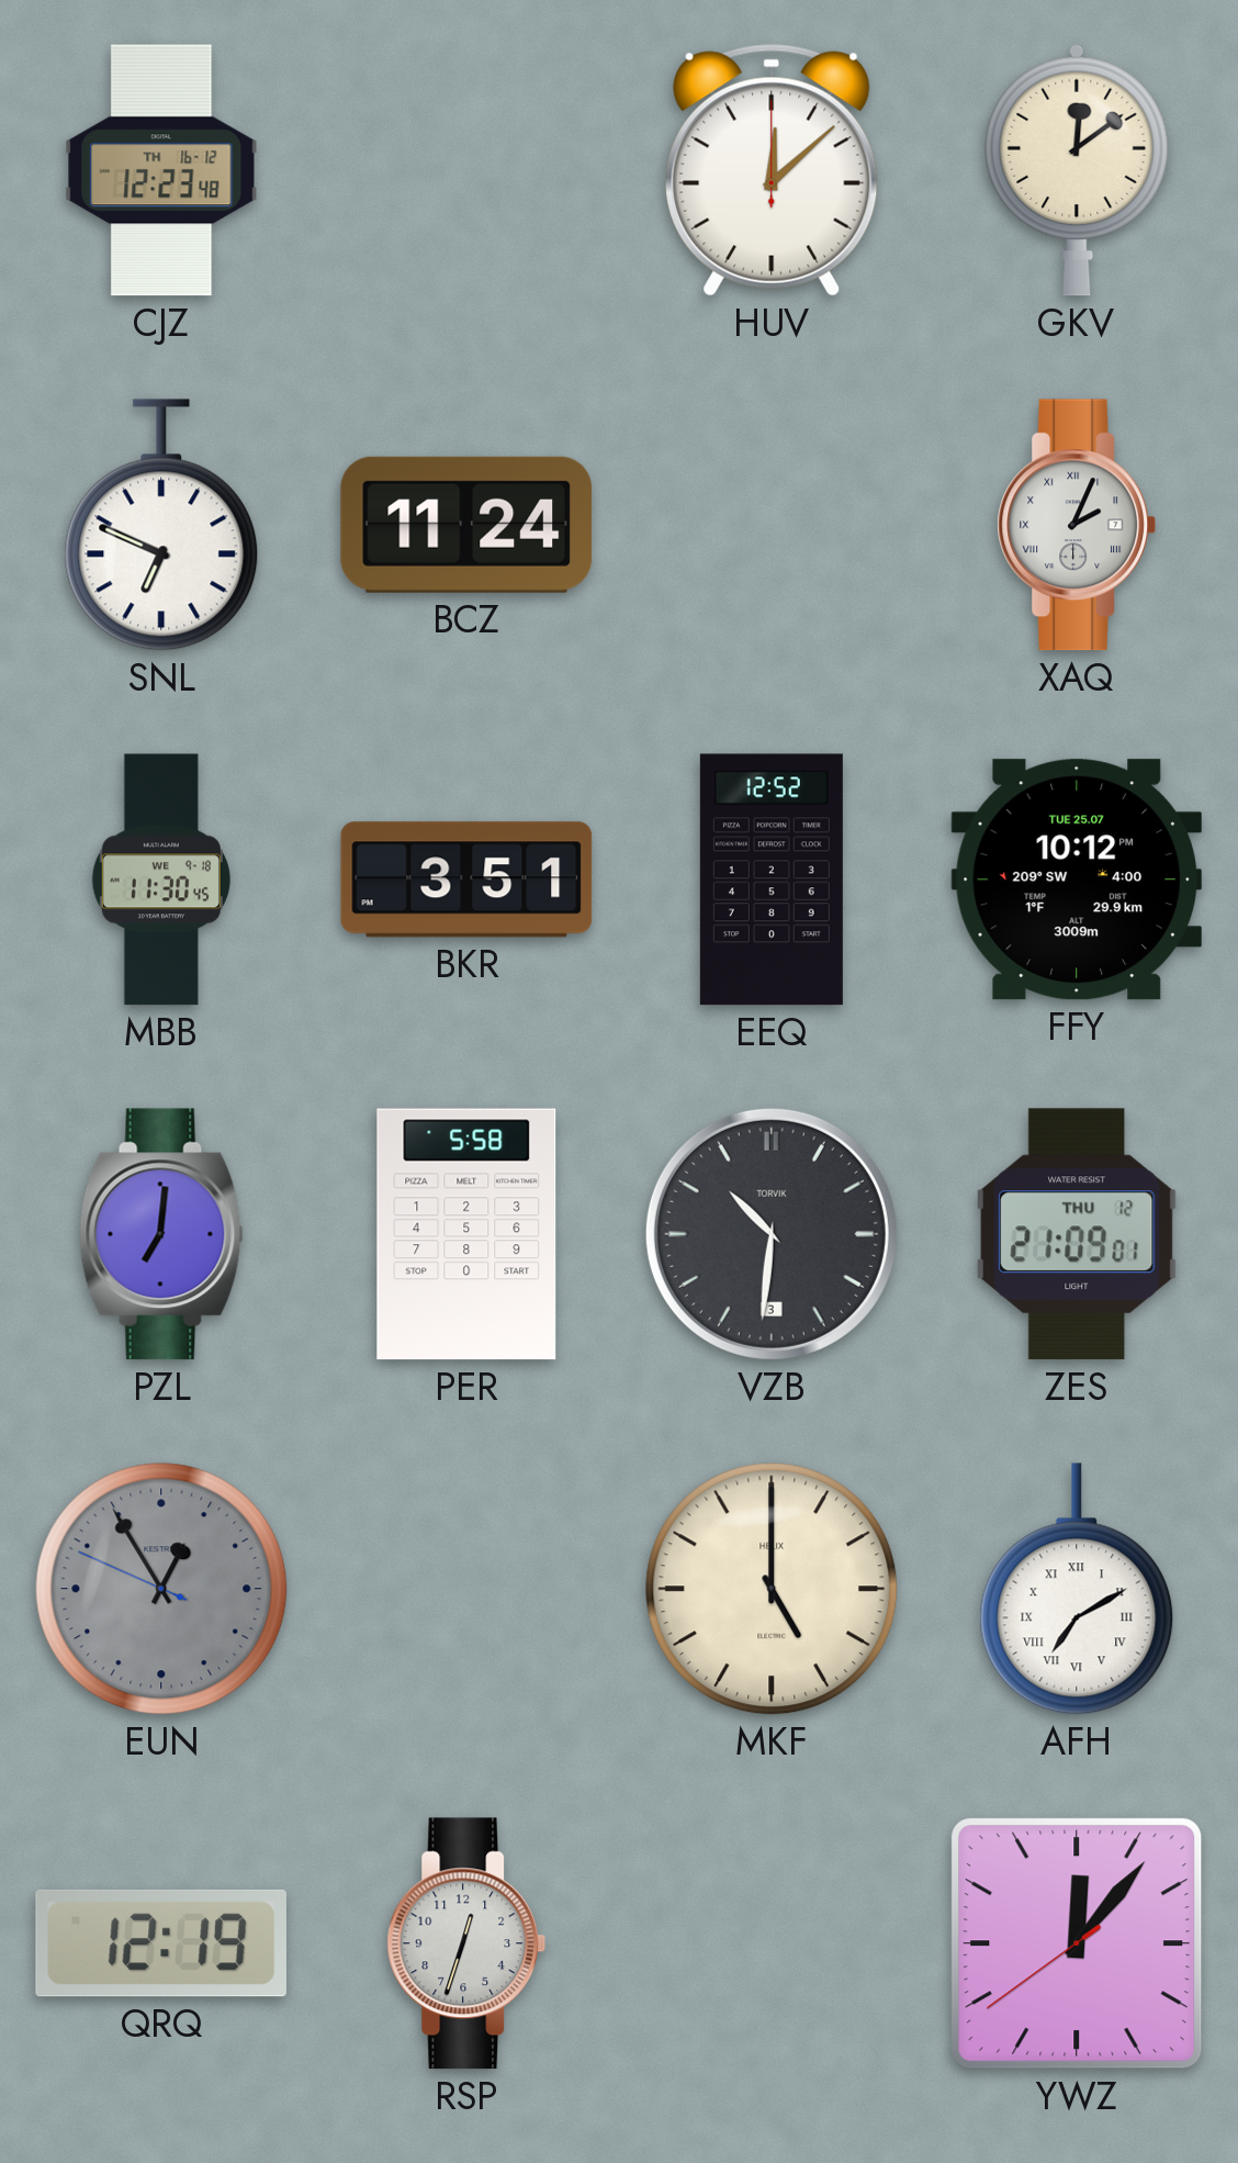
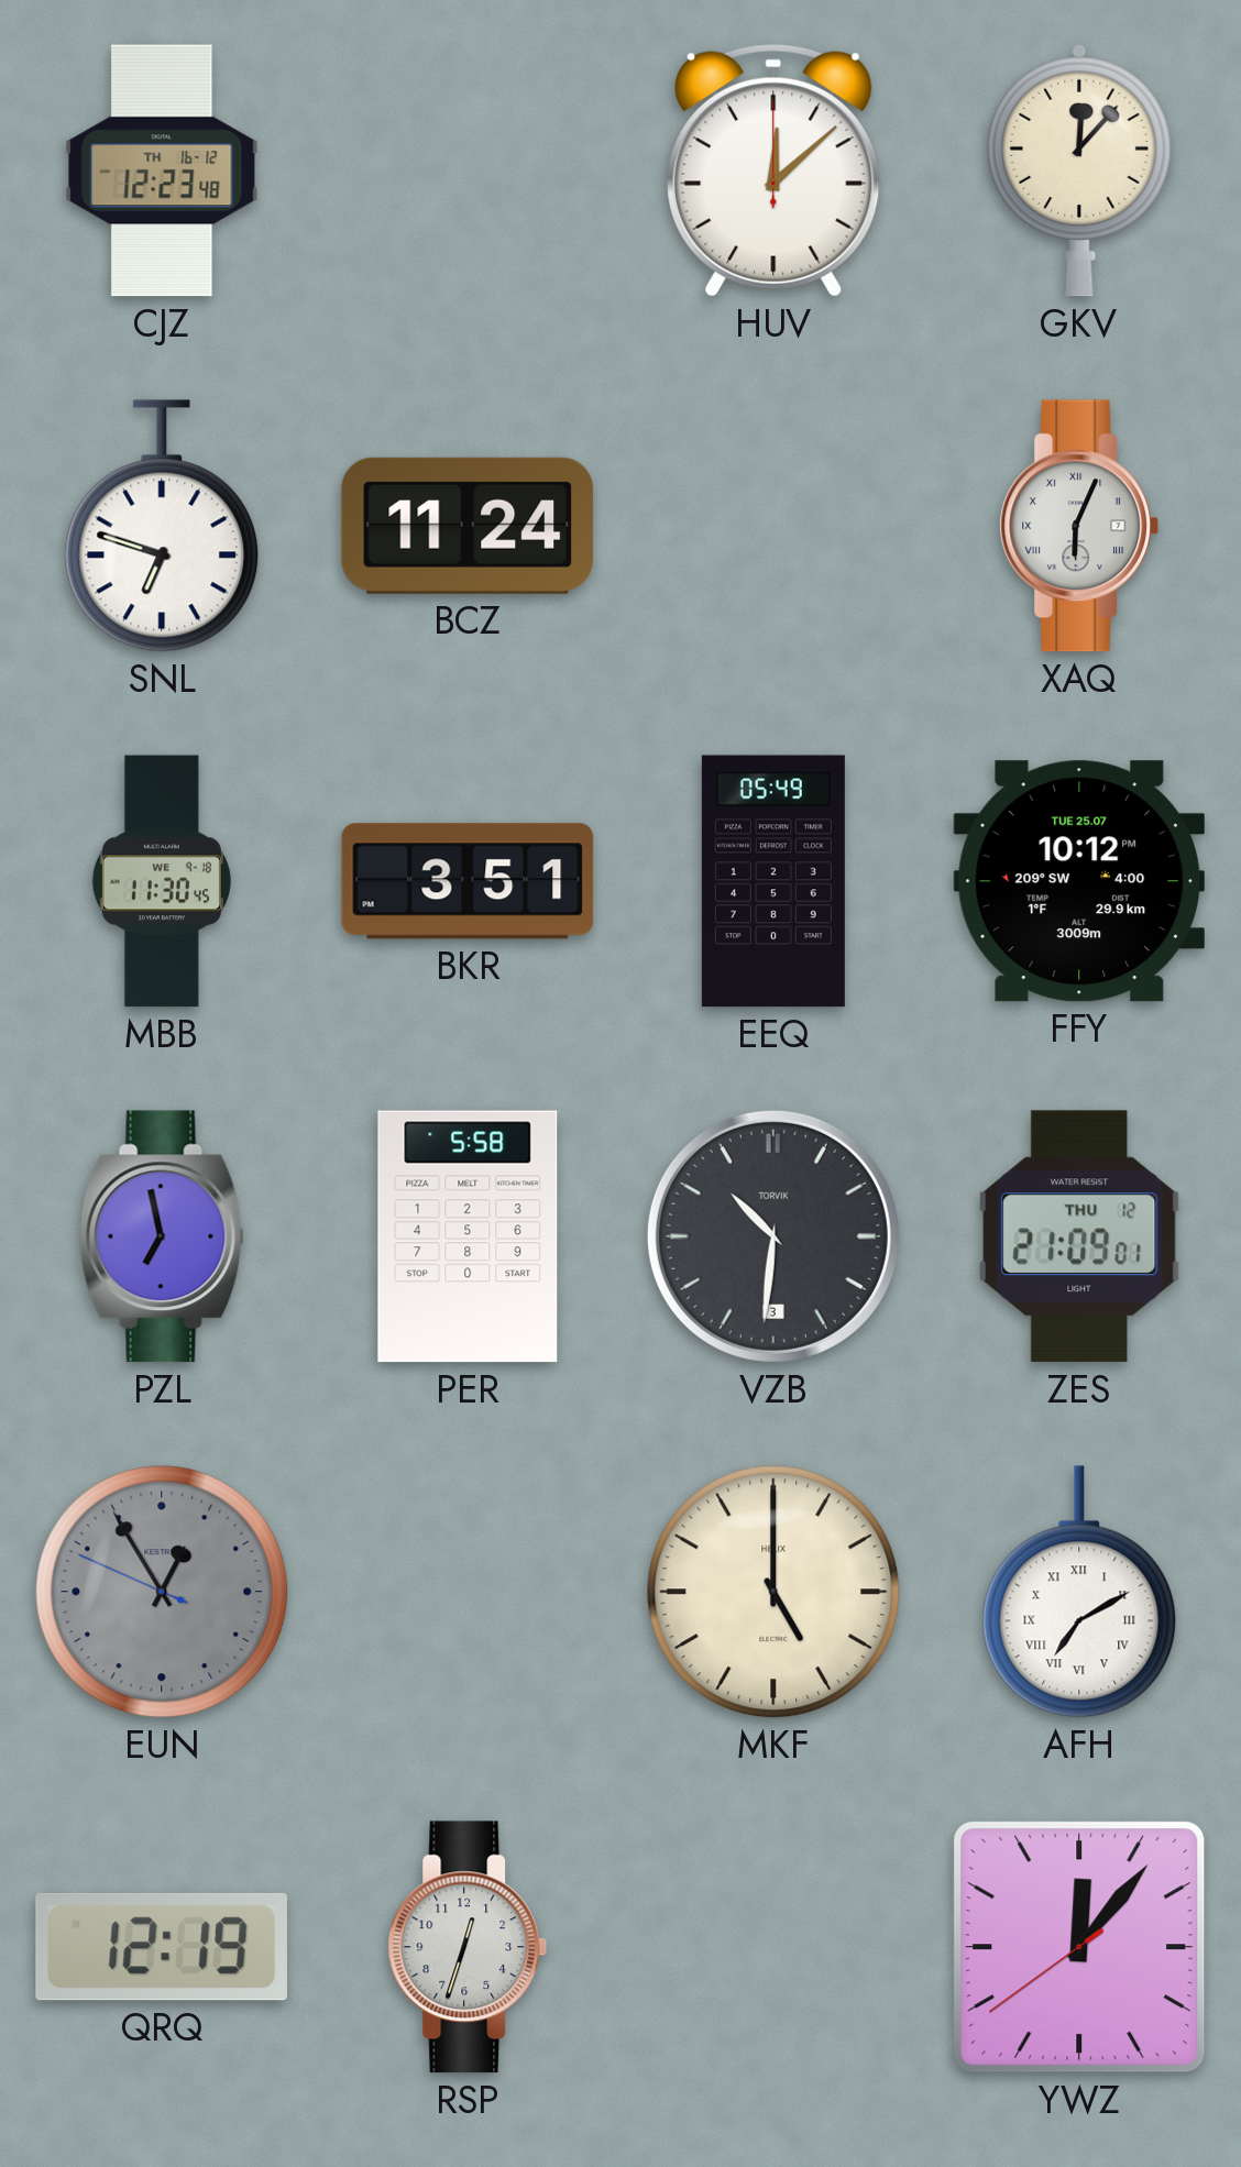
GKV: 12:09 -> 12:07
SNL: 6:49 -> 6:48
XAQ: 2:04 -> 6:04
EEQ: 12:52 -> 05:49
PZL: 7:01 -> 6:58
